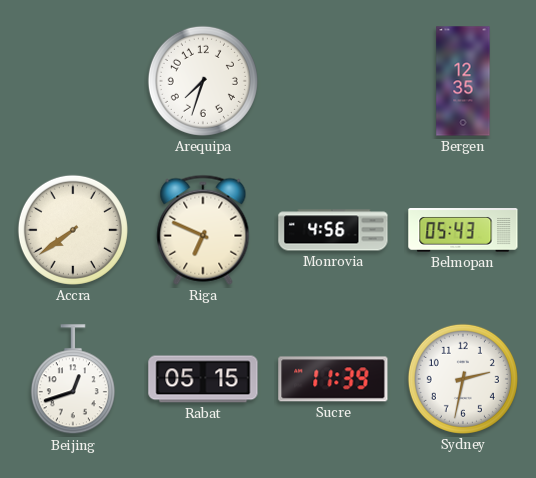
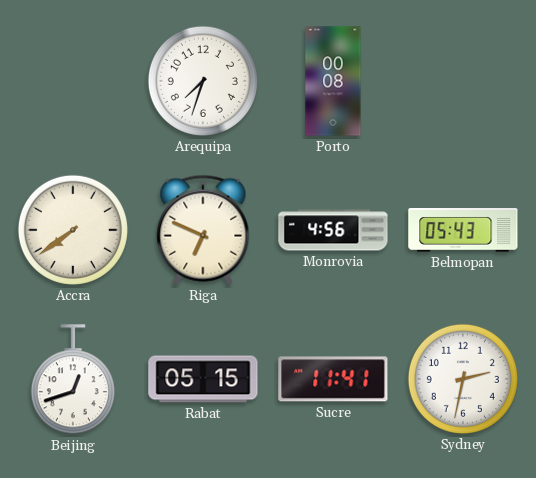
Porto: none -> 00:08
Bergen: 12:35 -> none
Sucre: 11:39 -> 11:41
